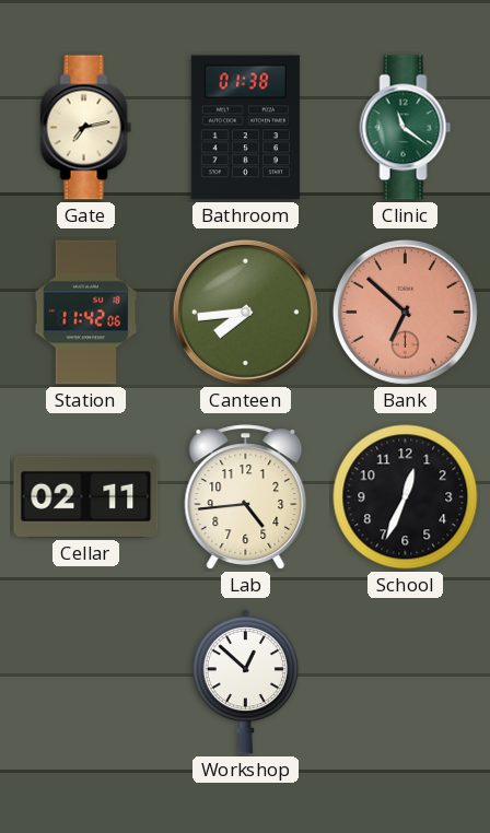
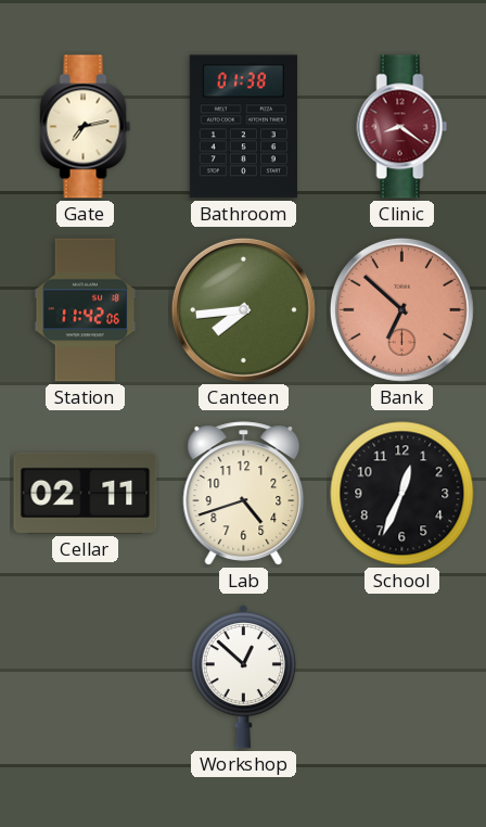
Clinic: 11:21 -> 8:21
Clinic dial: green -> burgundy
Lab: 4:44 -> 4:42
